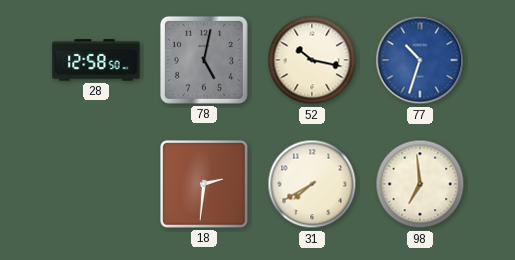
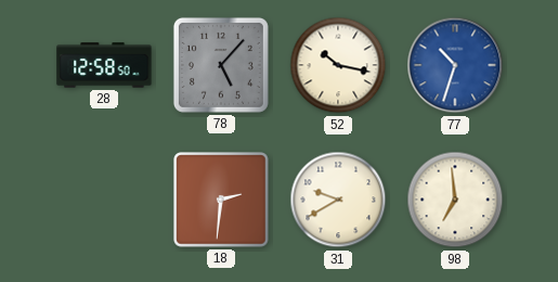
78: 5:02 -> 5:07
31: 7:40 -> 9:40
